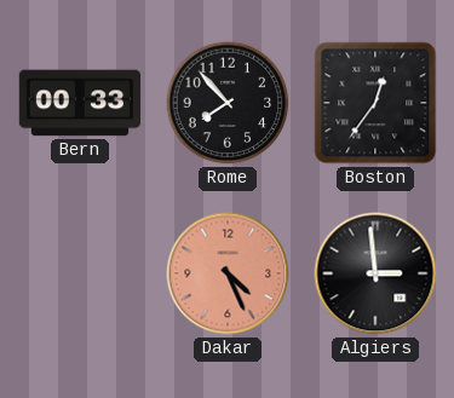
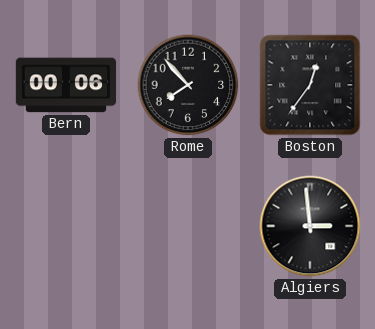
Bern: 00:33 -> 00:06
Dakar: 4:26 -> none
